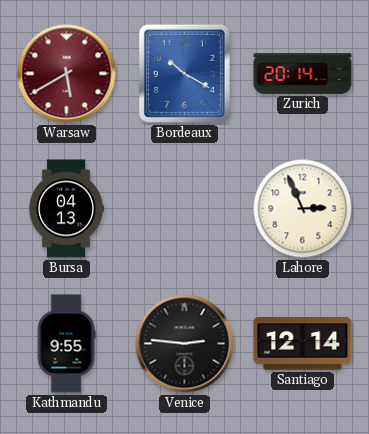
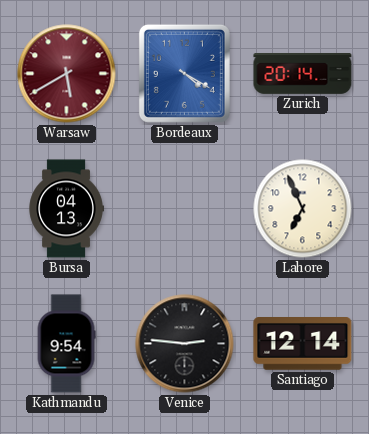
Bordeaux: 10:20 -> 4:20
Lahore: 2:56 -> 6:56
Kathmandu: 9:55 -> 9:54
